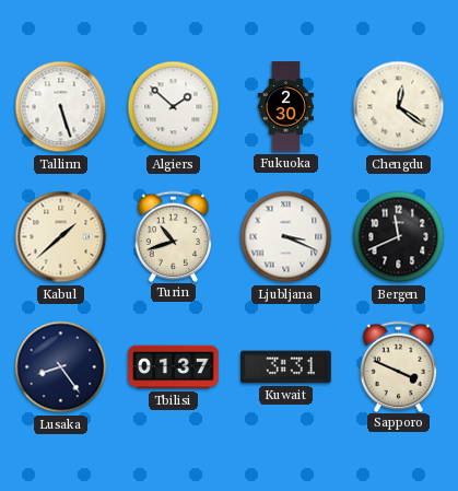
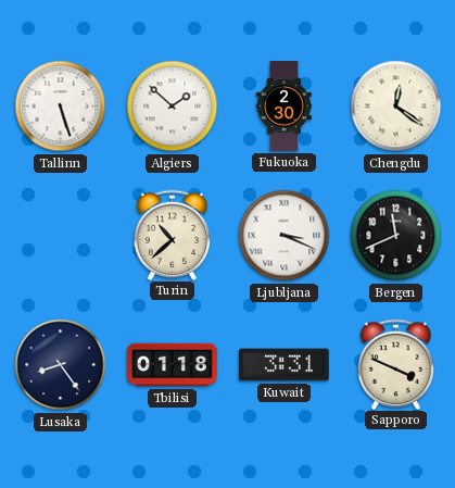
Kabul: 1:38 -> none
Turin: 10:42 -> 10:38
Tbilisi: 01:37 -> 01:18
